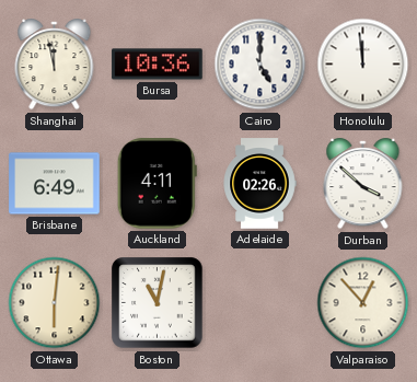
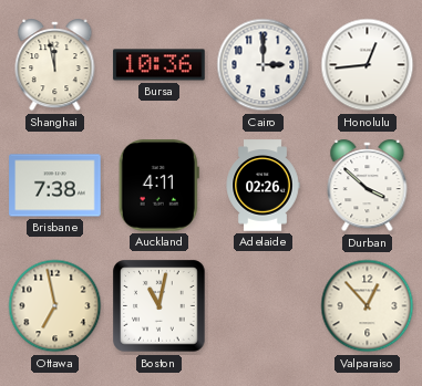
Cairo: 5:00 -> 3:00
Honolulu: 11:59 -> 12:44
Brisbane: 6:49 -> 7:38
Ottawa: 6:01 -> 6:58
